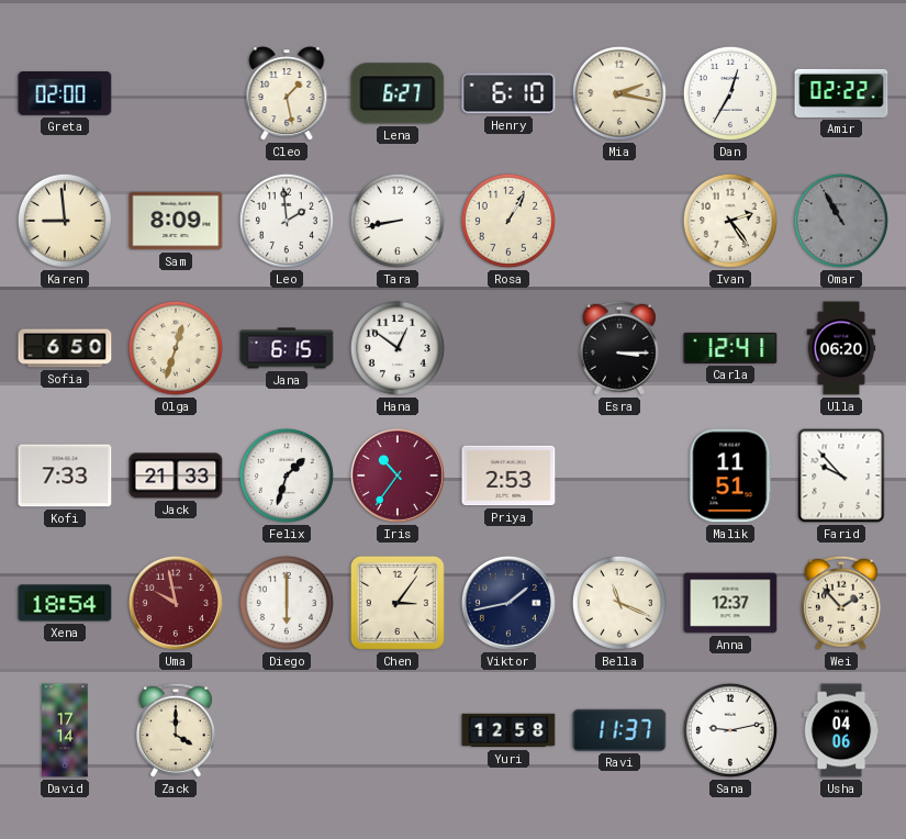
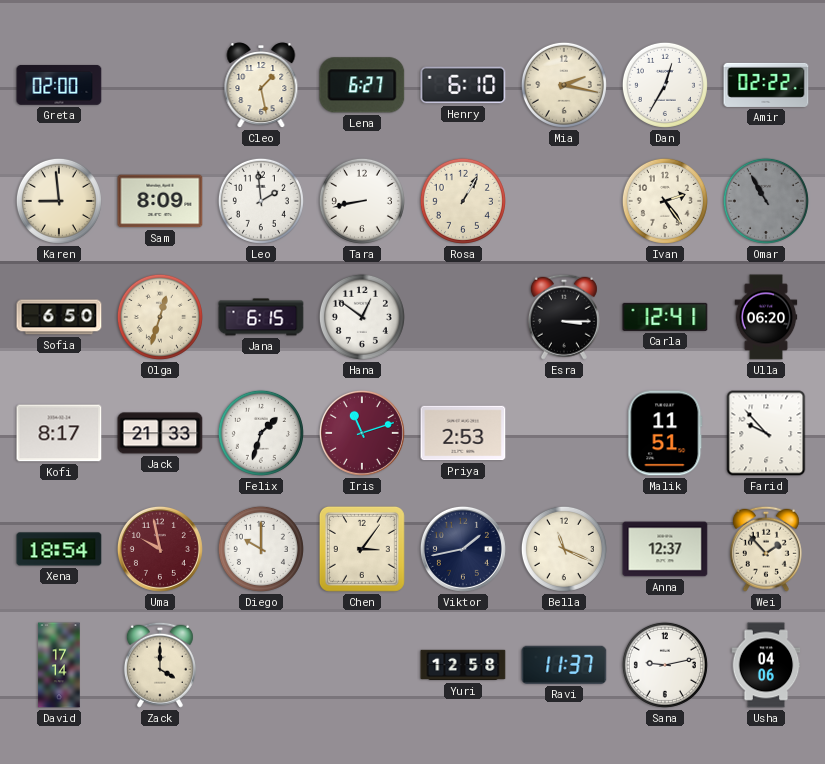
Kofi: 7:33 -> 8:17
Iris: 10:36 -> 11:12
Diego: 6:00 -> 10:00
